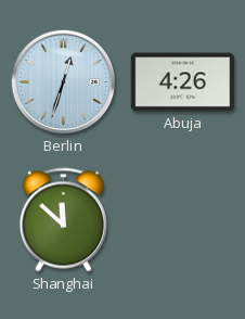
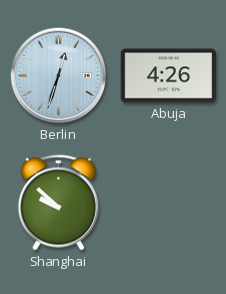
Shanghai: 11:52 -> 9:52
